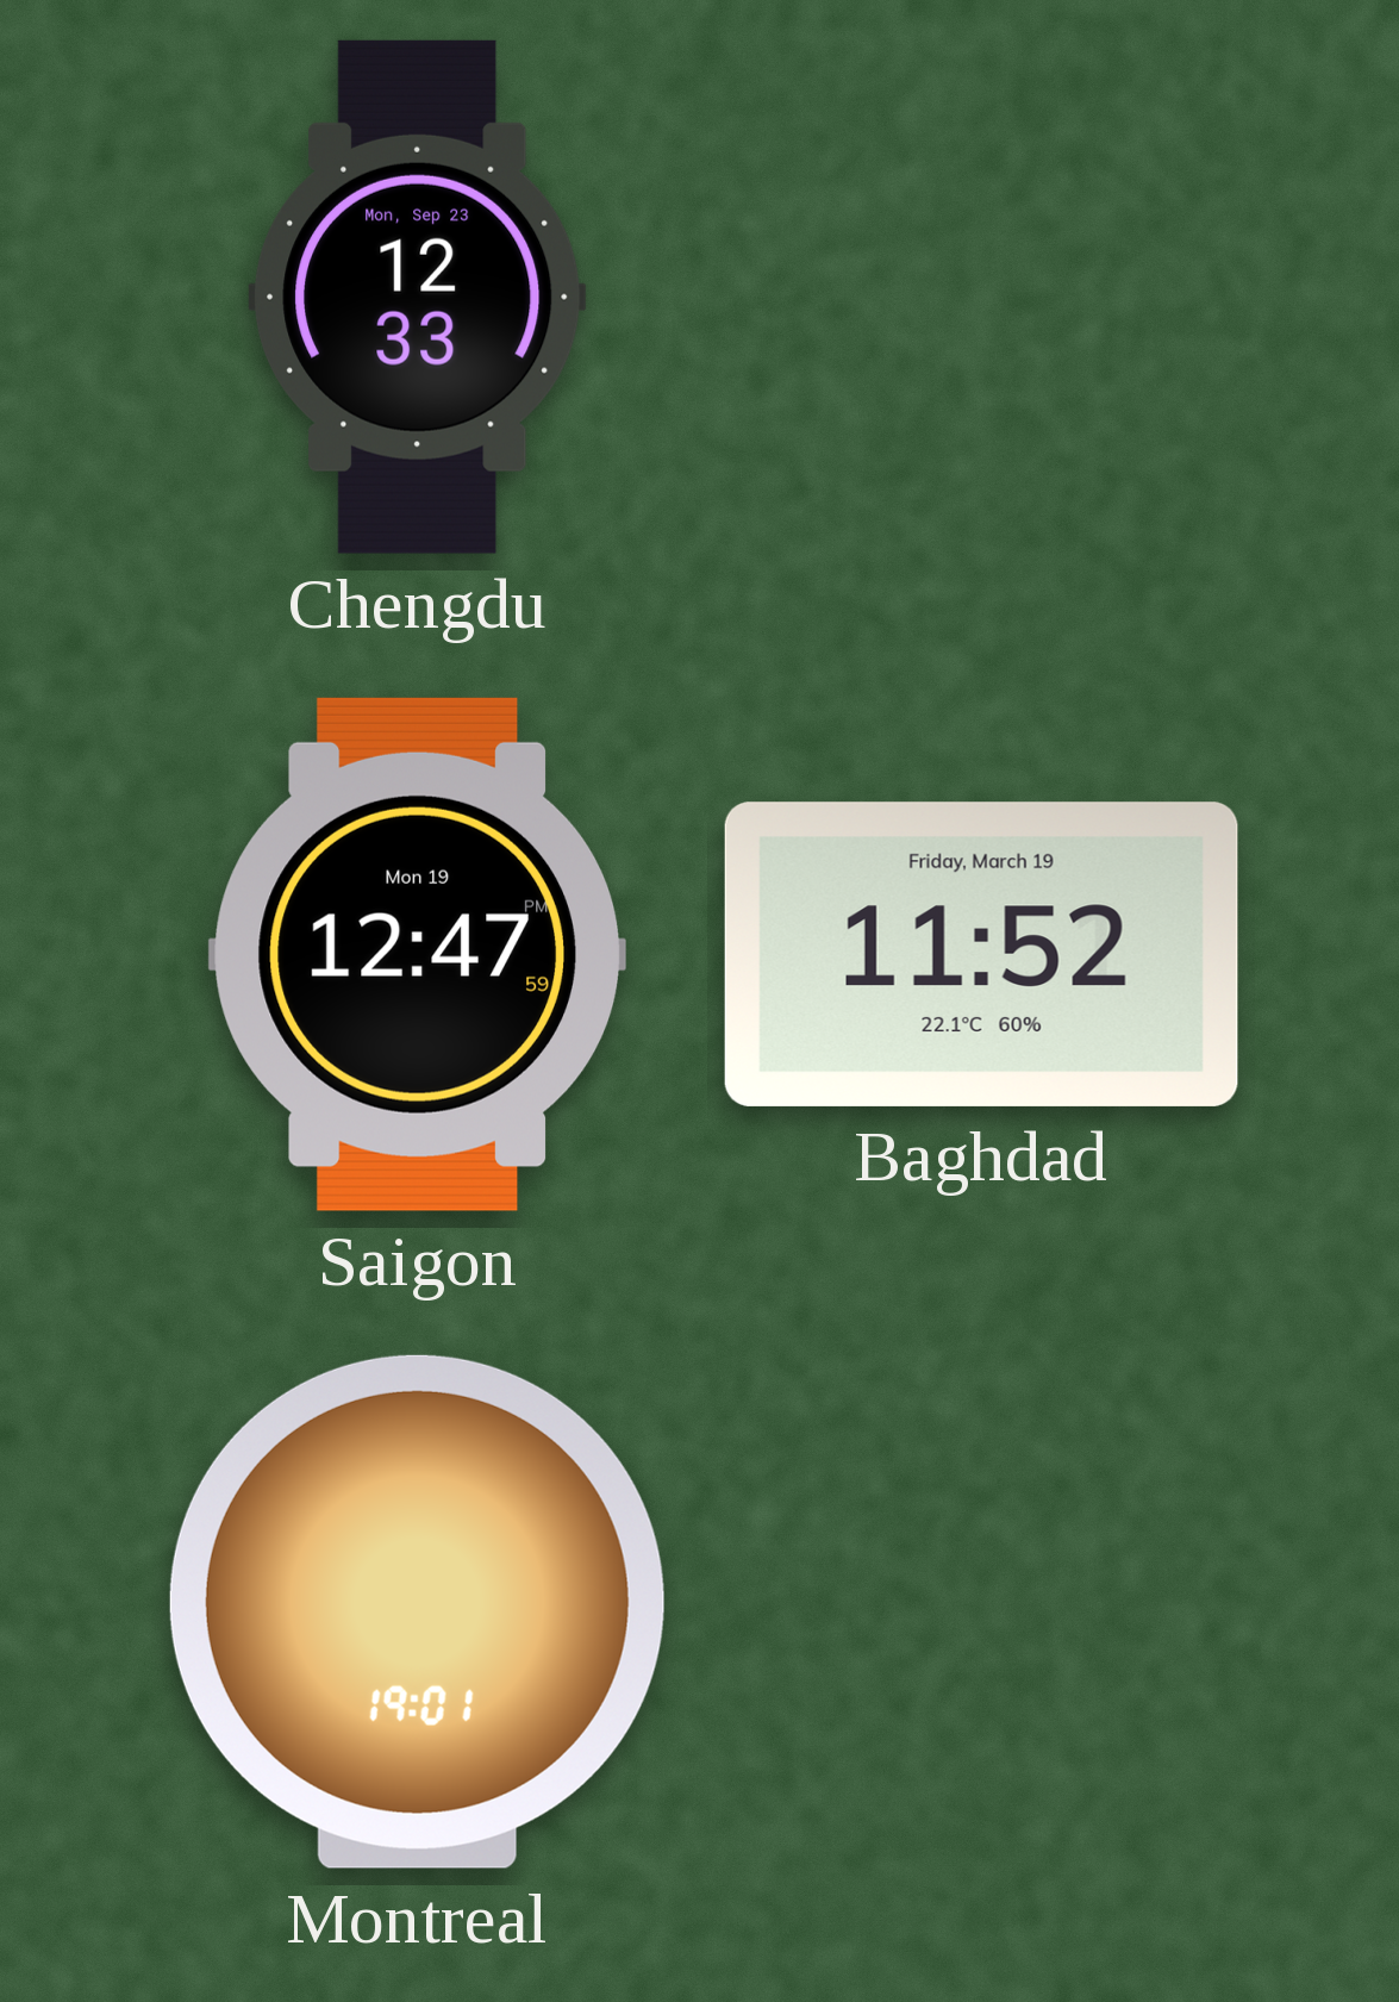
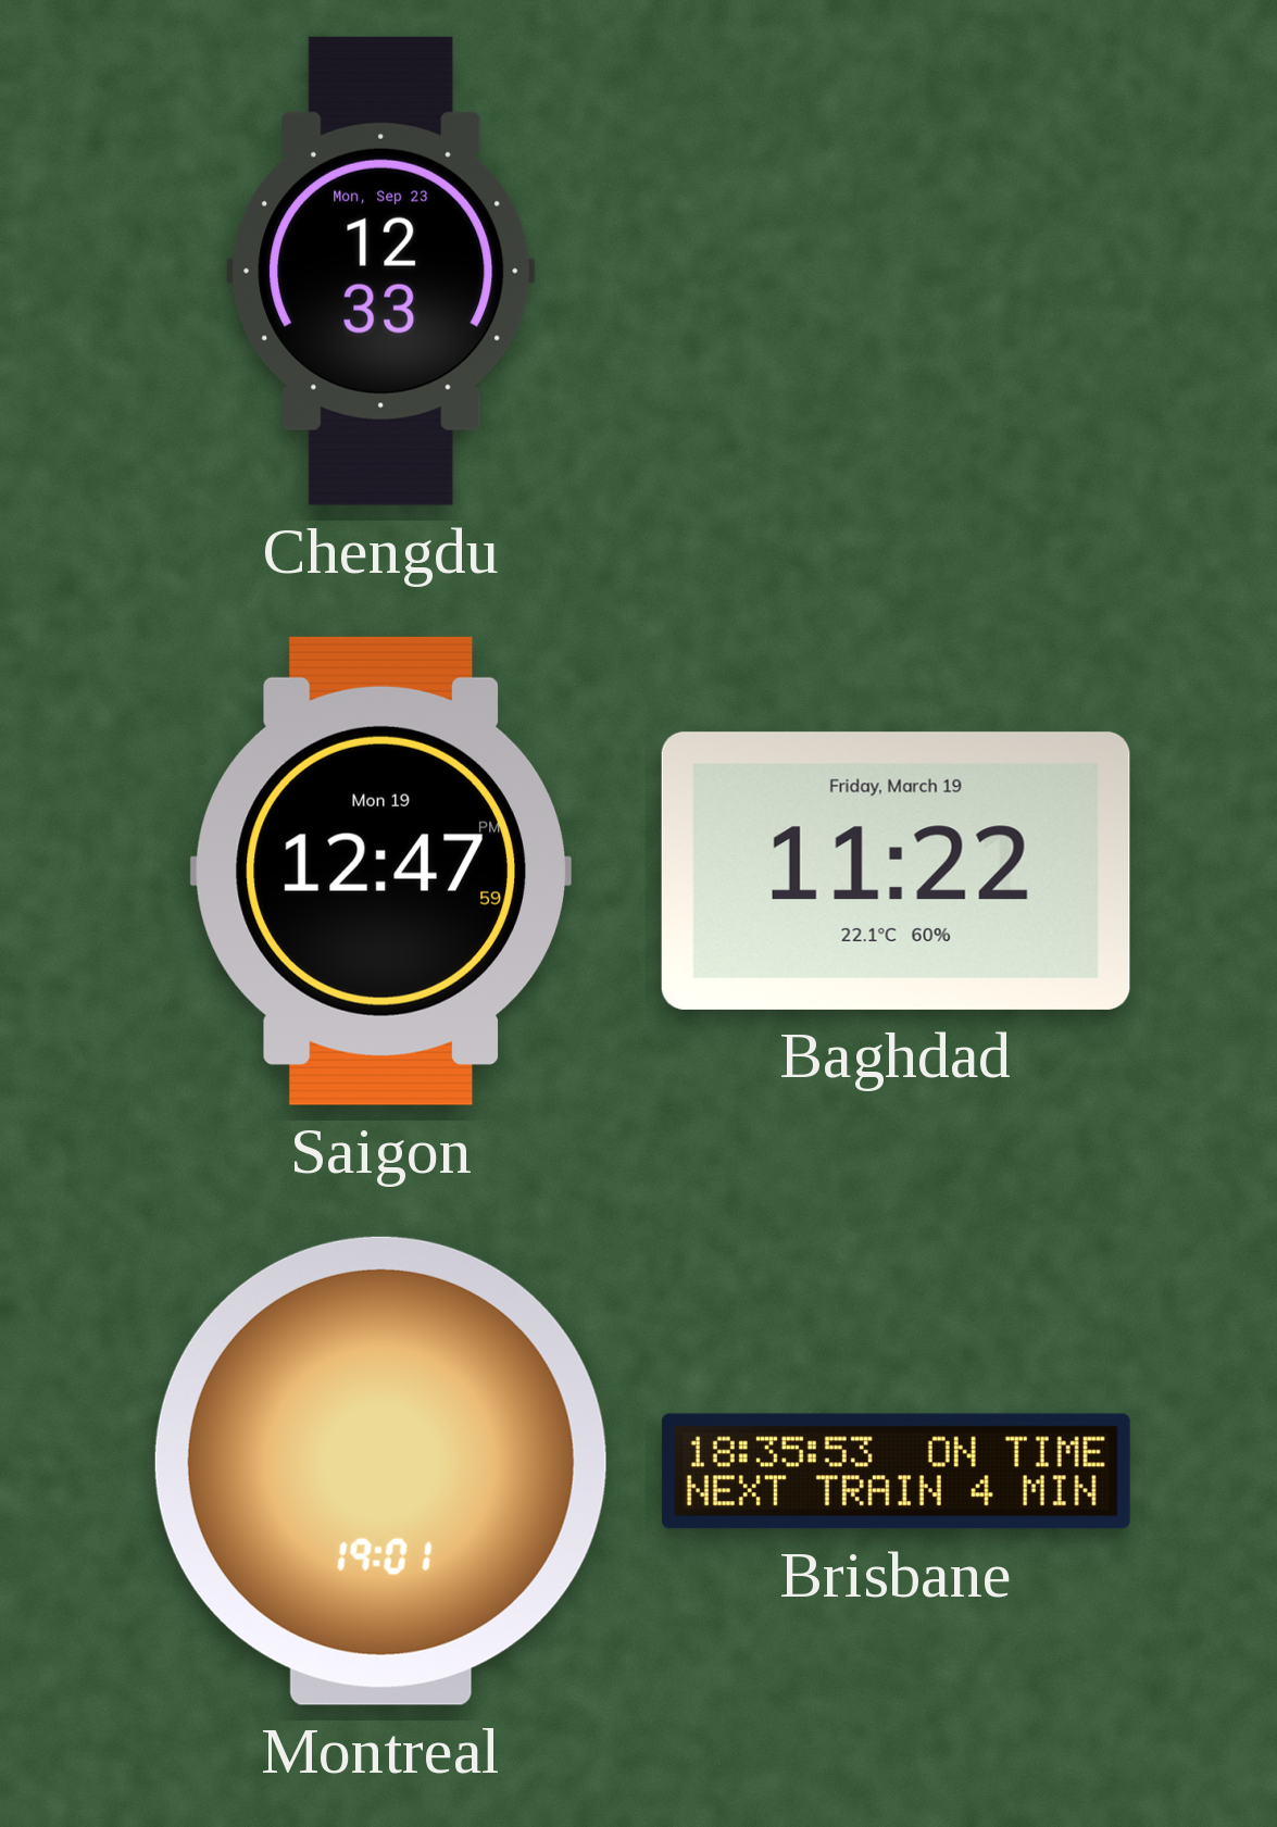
Baghdad: 11:52 -> 11:22
Brisbane: none -> 18:35
